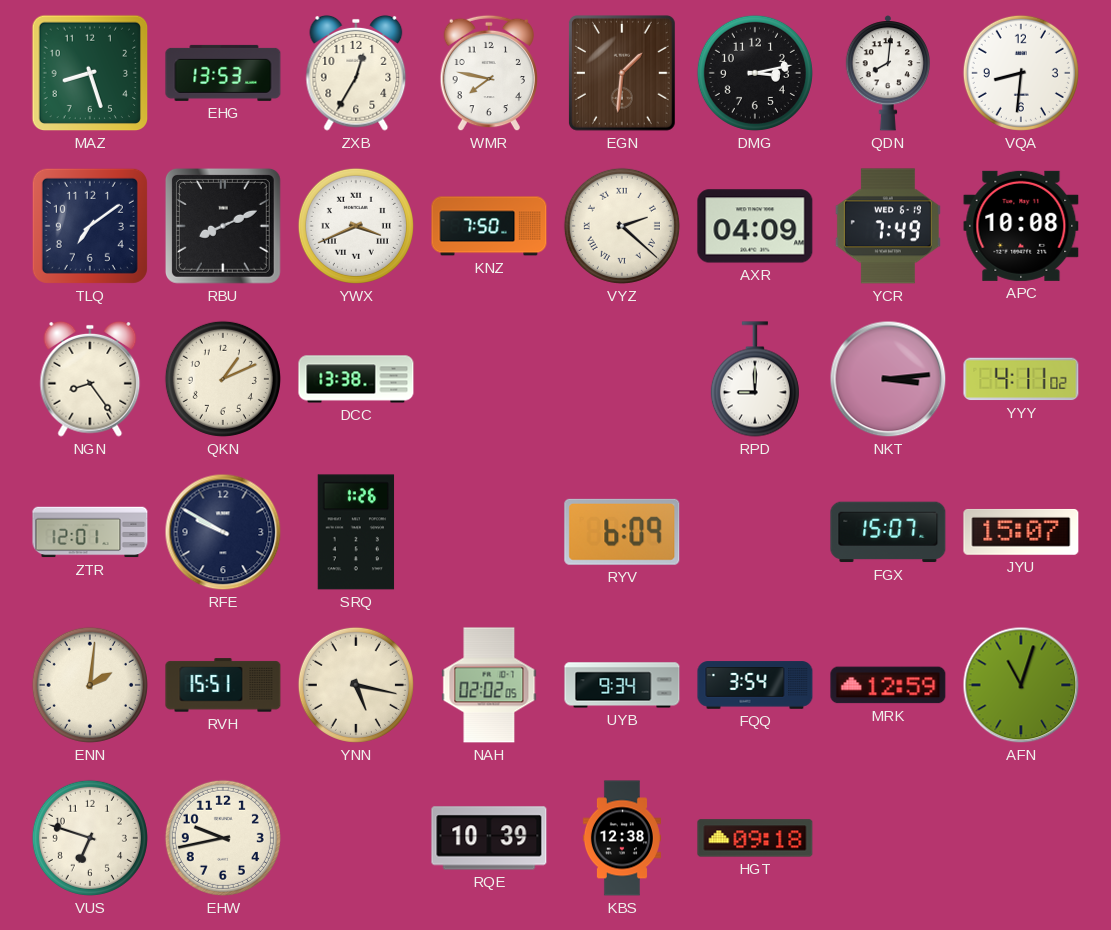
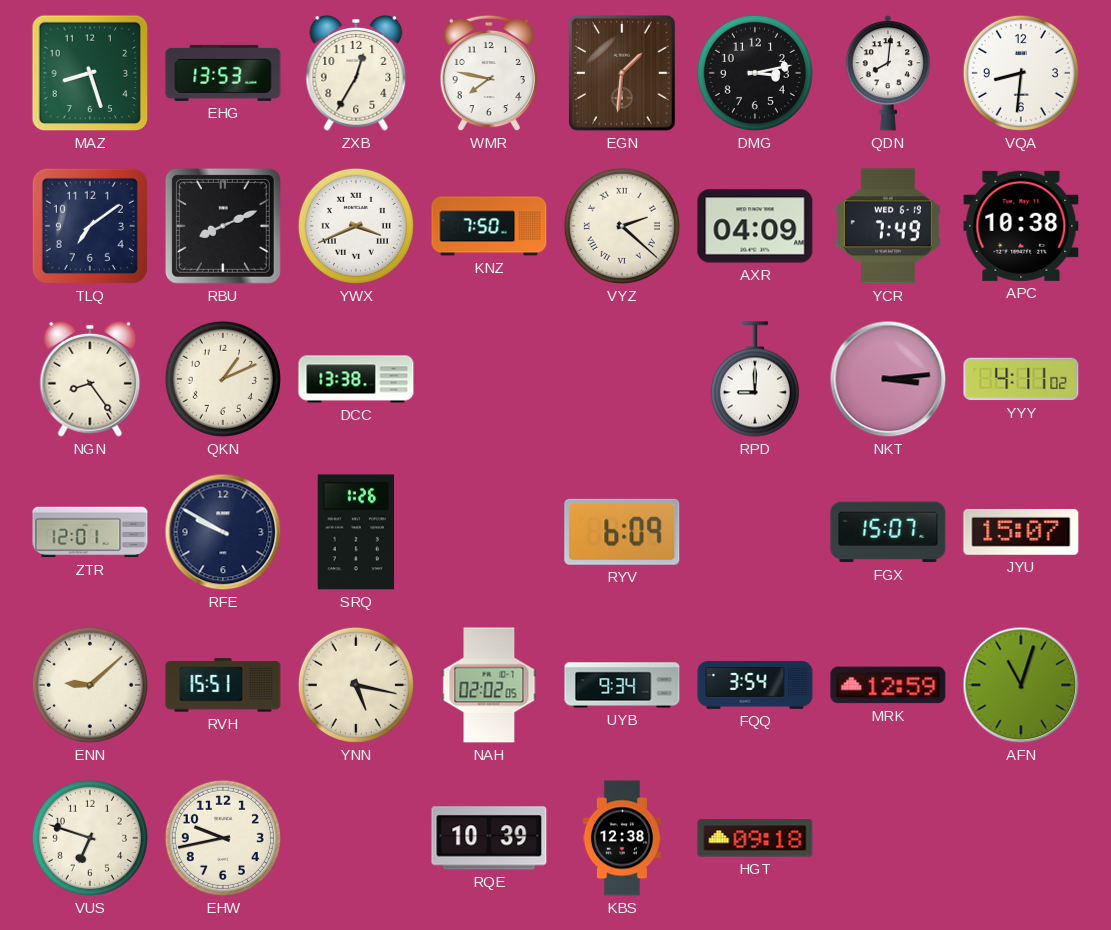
APC: 10:08 -> 10:38
ENN: 2:01 -> 9:08
